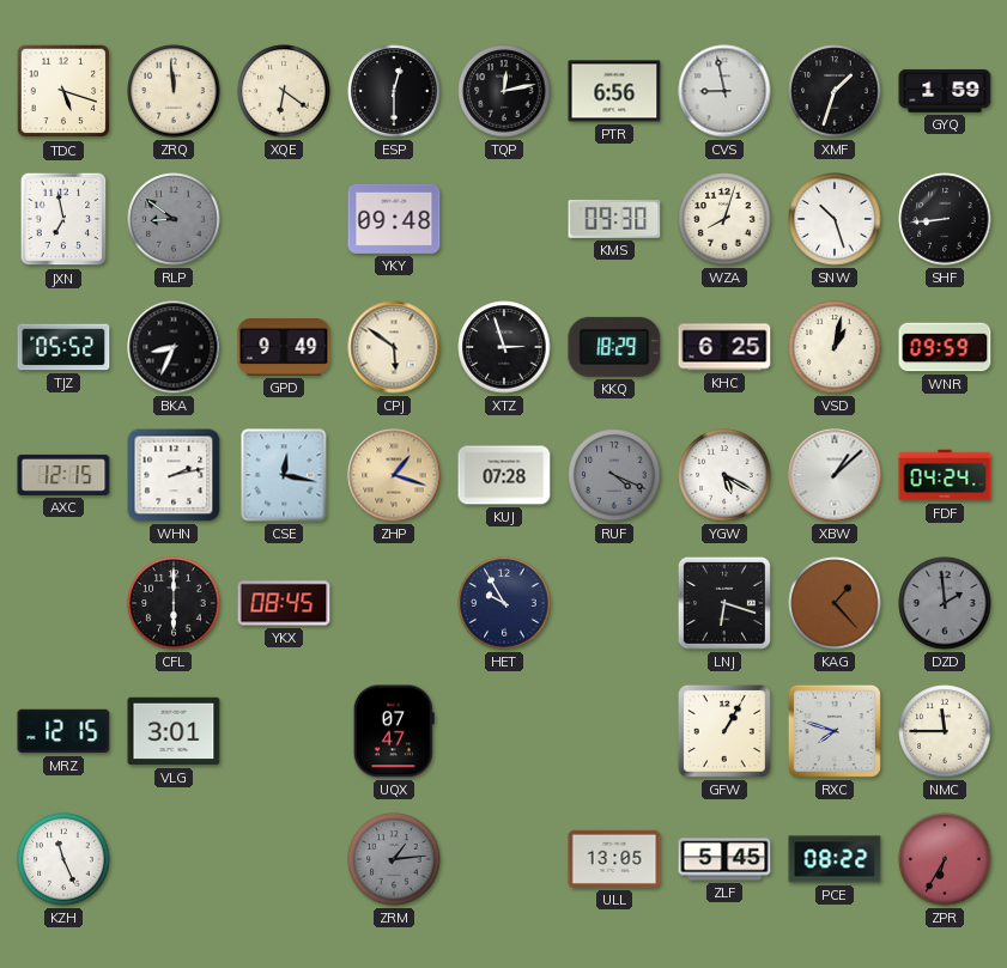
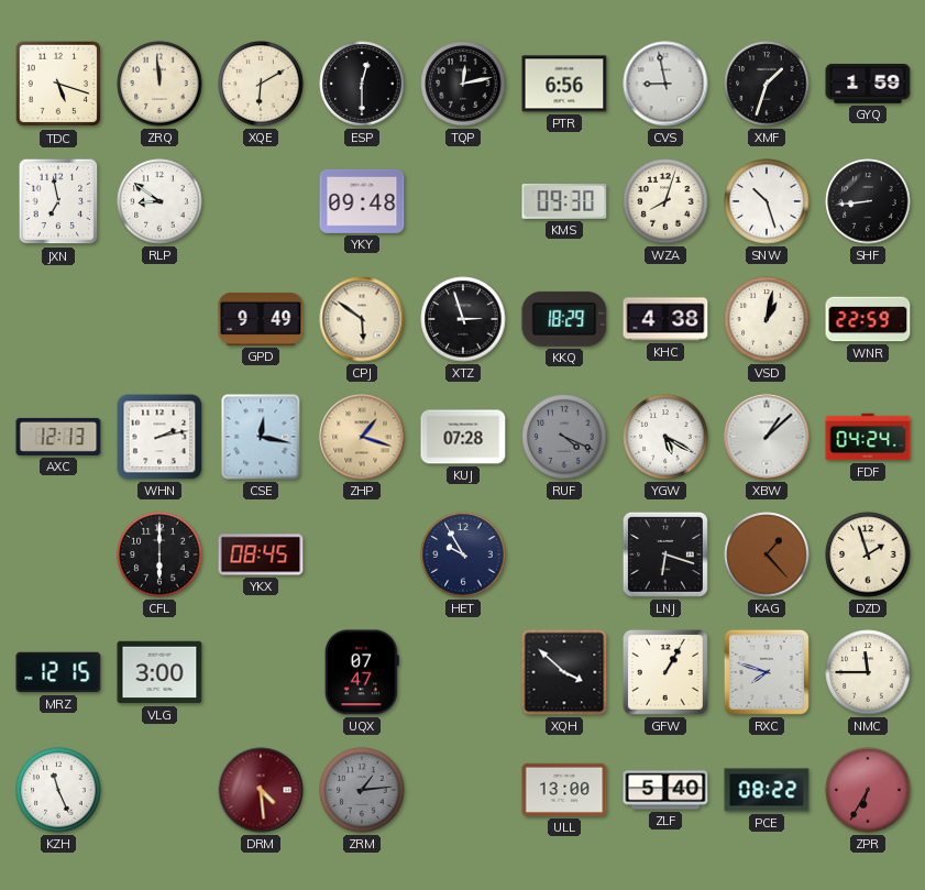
XQE: 6:21 -> 6:10
RLP dial: grey -> white
TJZ: 05:52 -> none
BKA: 8:34 -> none
KHC: 6:25 -> 4:38
WNR: 09:59 -> 22:59
AXC: 12:15 -> 12:13
DZD: 1:59 -> 1:57
DZD dial: grey -> cream
VLG: 3:01 -> 3:00
XQH: none -> 3:52
DRM: none -> 4:29
ULL: 13:05 -> 13:00
ZLF: 5:45 -> 5:40
